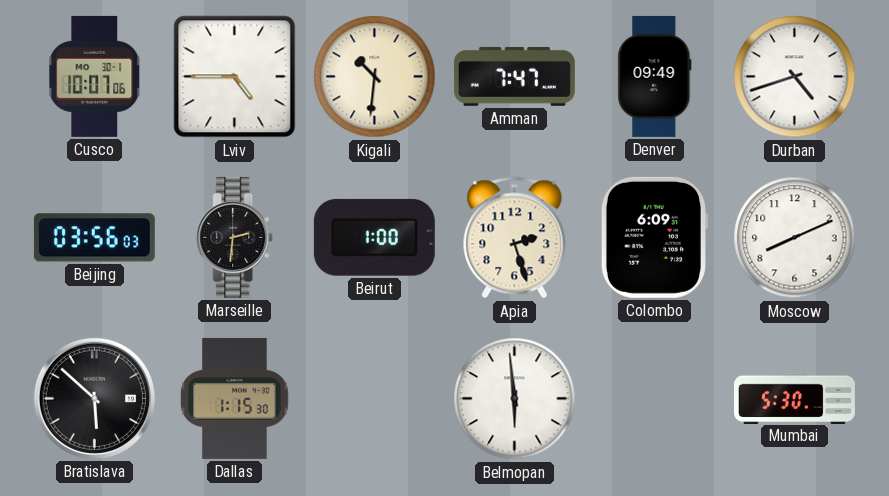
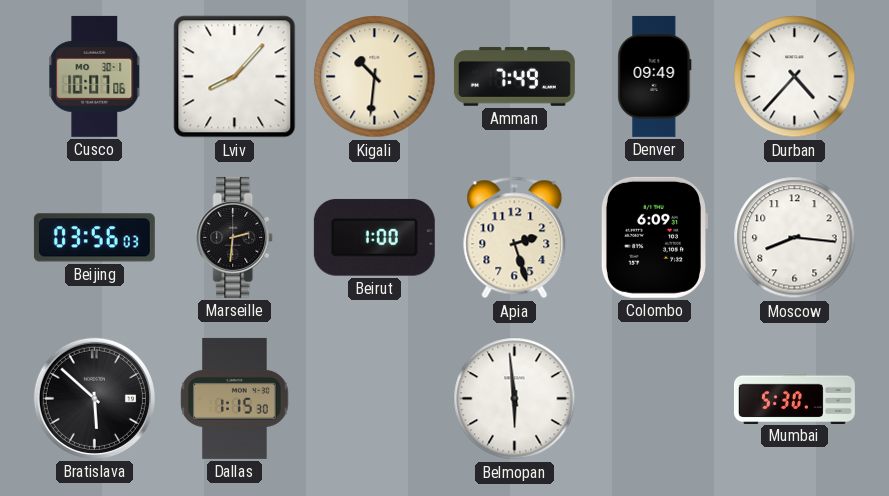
Lviv: 4:45 -> 8:07
Amman: 7:47 -> 7:49
Durban: 4:42 -> 4:37
Moscow: 8:11 -> 8:16
